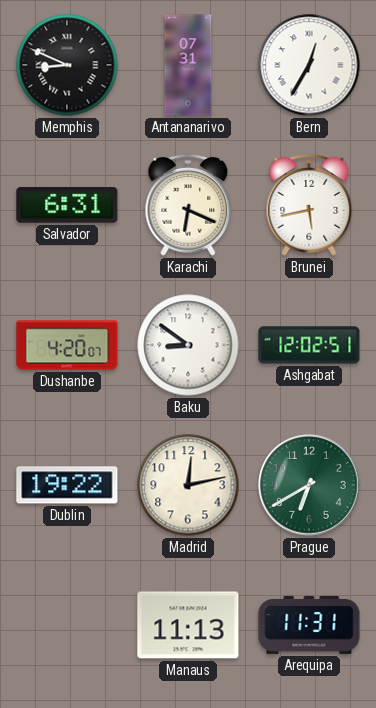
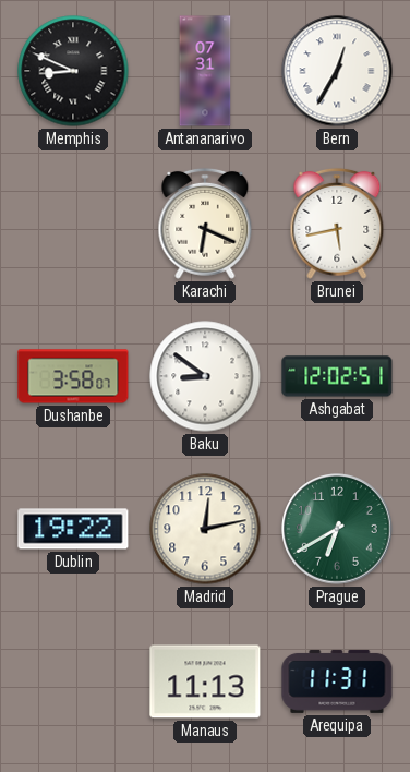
Salvador: 6:31 -> none
Dushanbe: 4:20 -> 3:58
